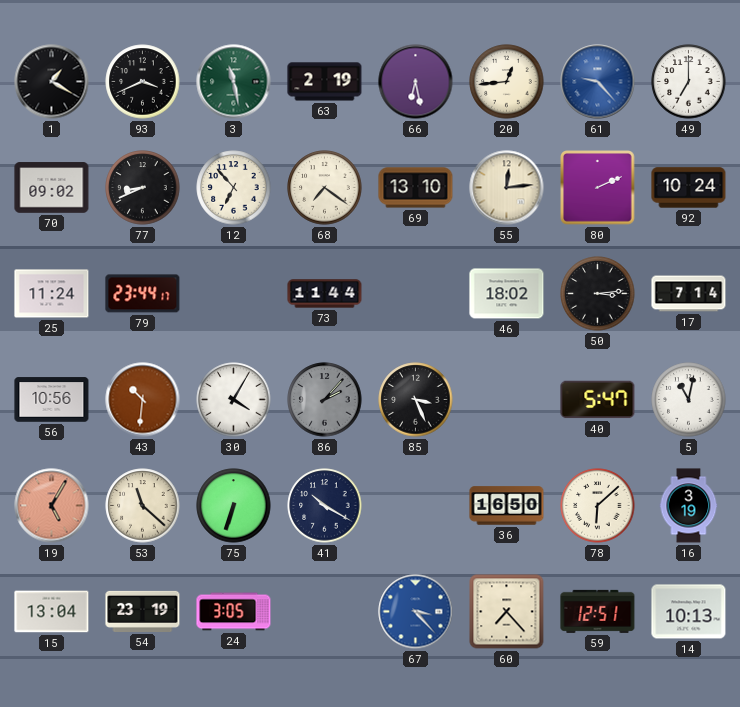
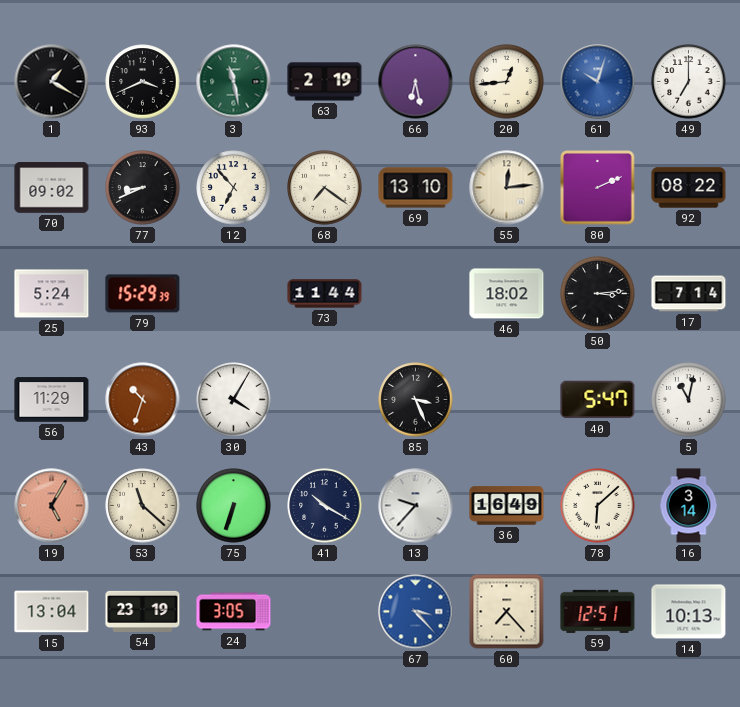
61: 9:23 -> 10:03
92: 10:24 -> 08:22
25: 11:24 -> 5:24
79: 23:44 -> 15:29
56: 10:56 -> 11:29
43: 10:31 -> 10:33
86: 2:07 -> none
13: none -> 9:37
36: 16:50 -> 16:49
16: 3:19 -> 3:14
